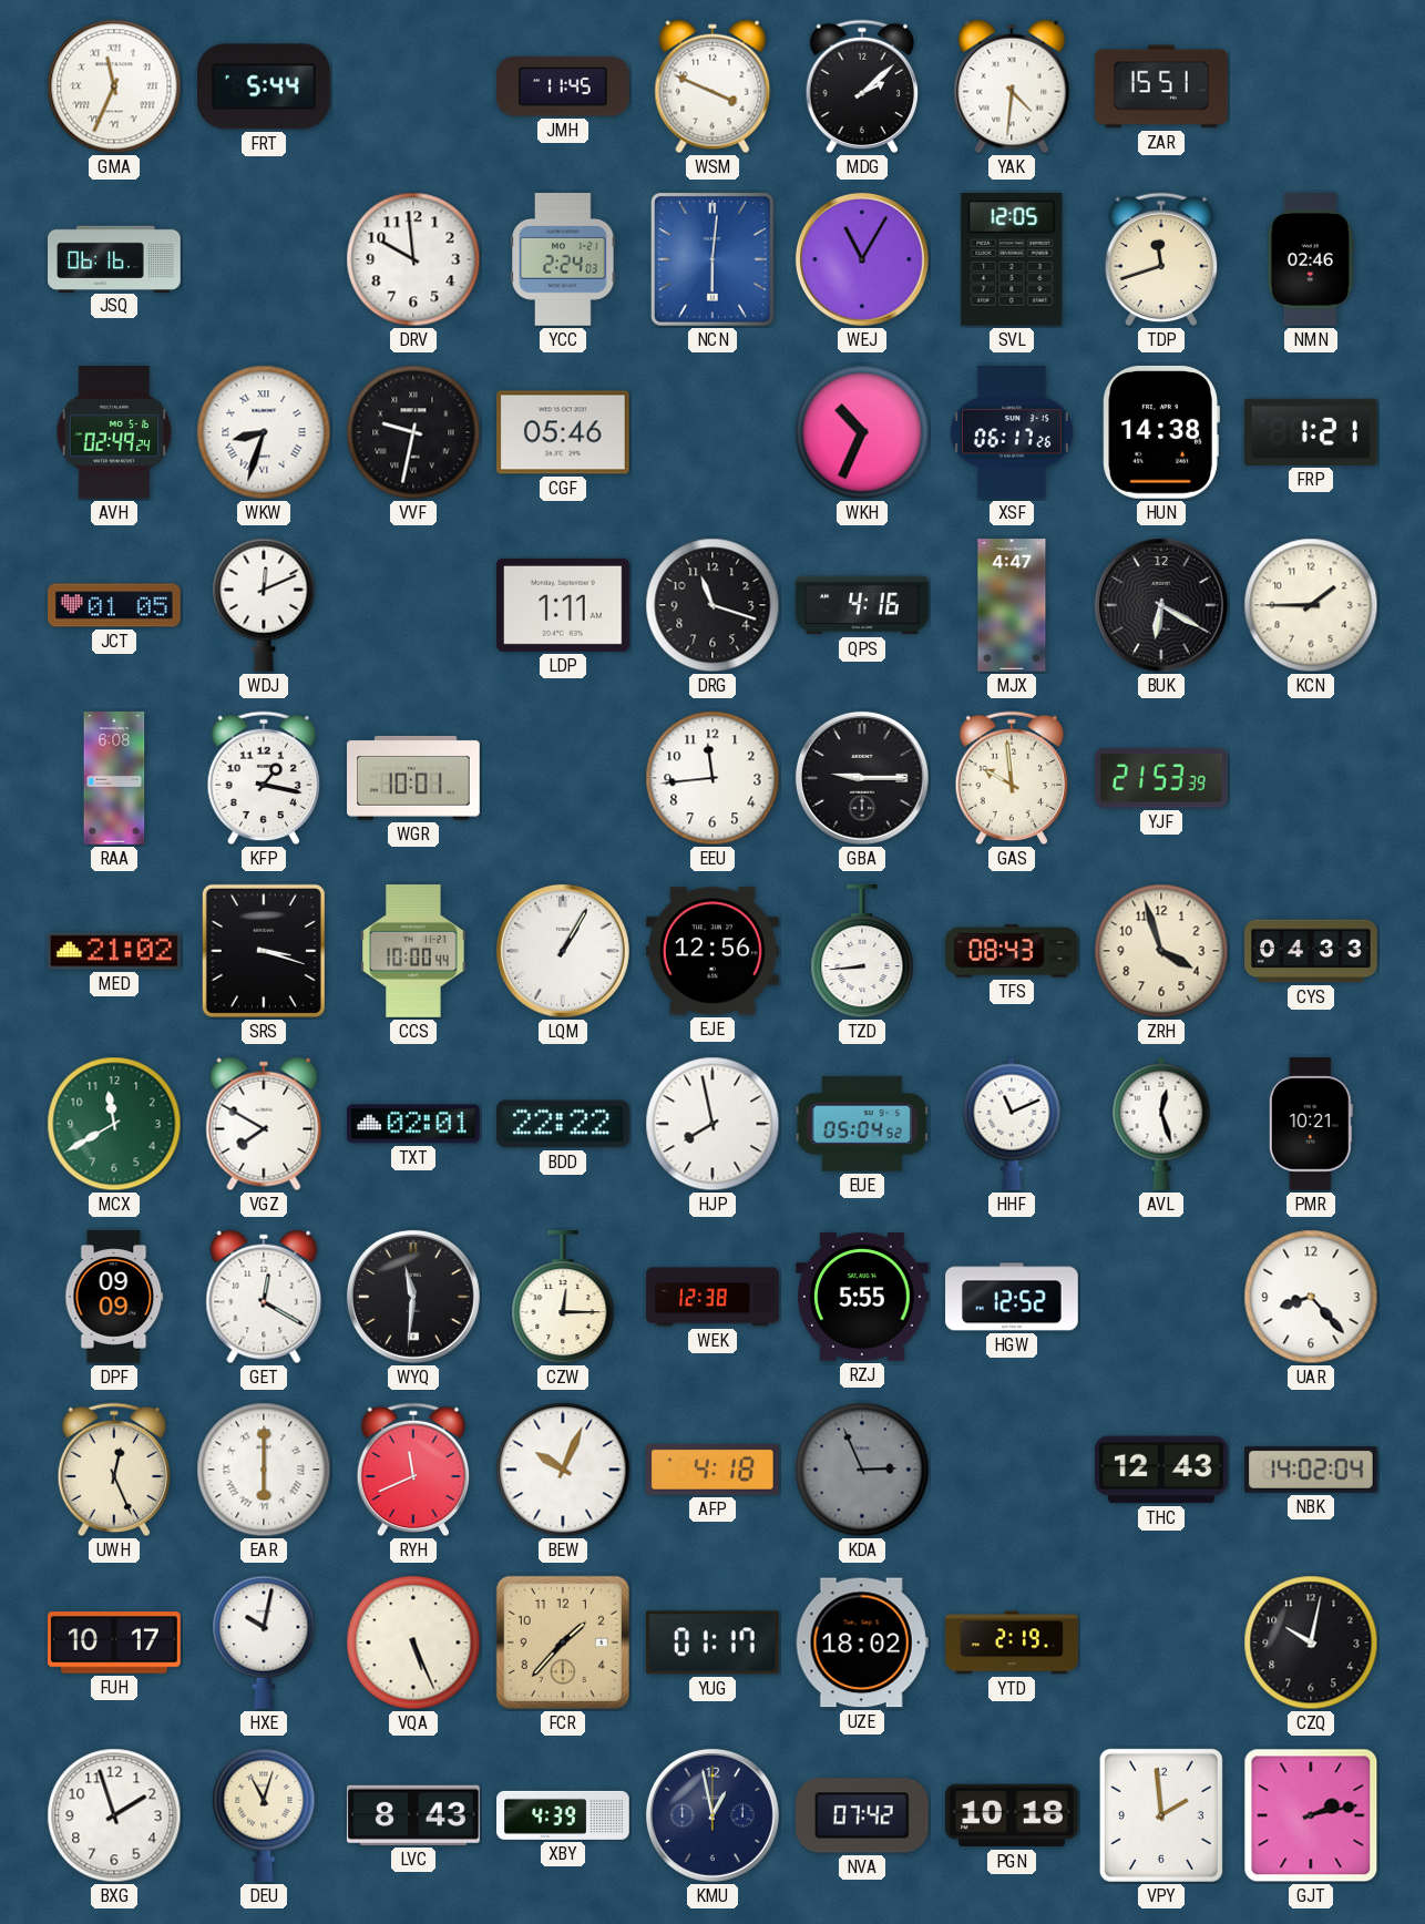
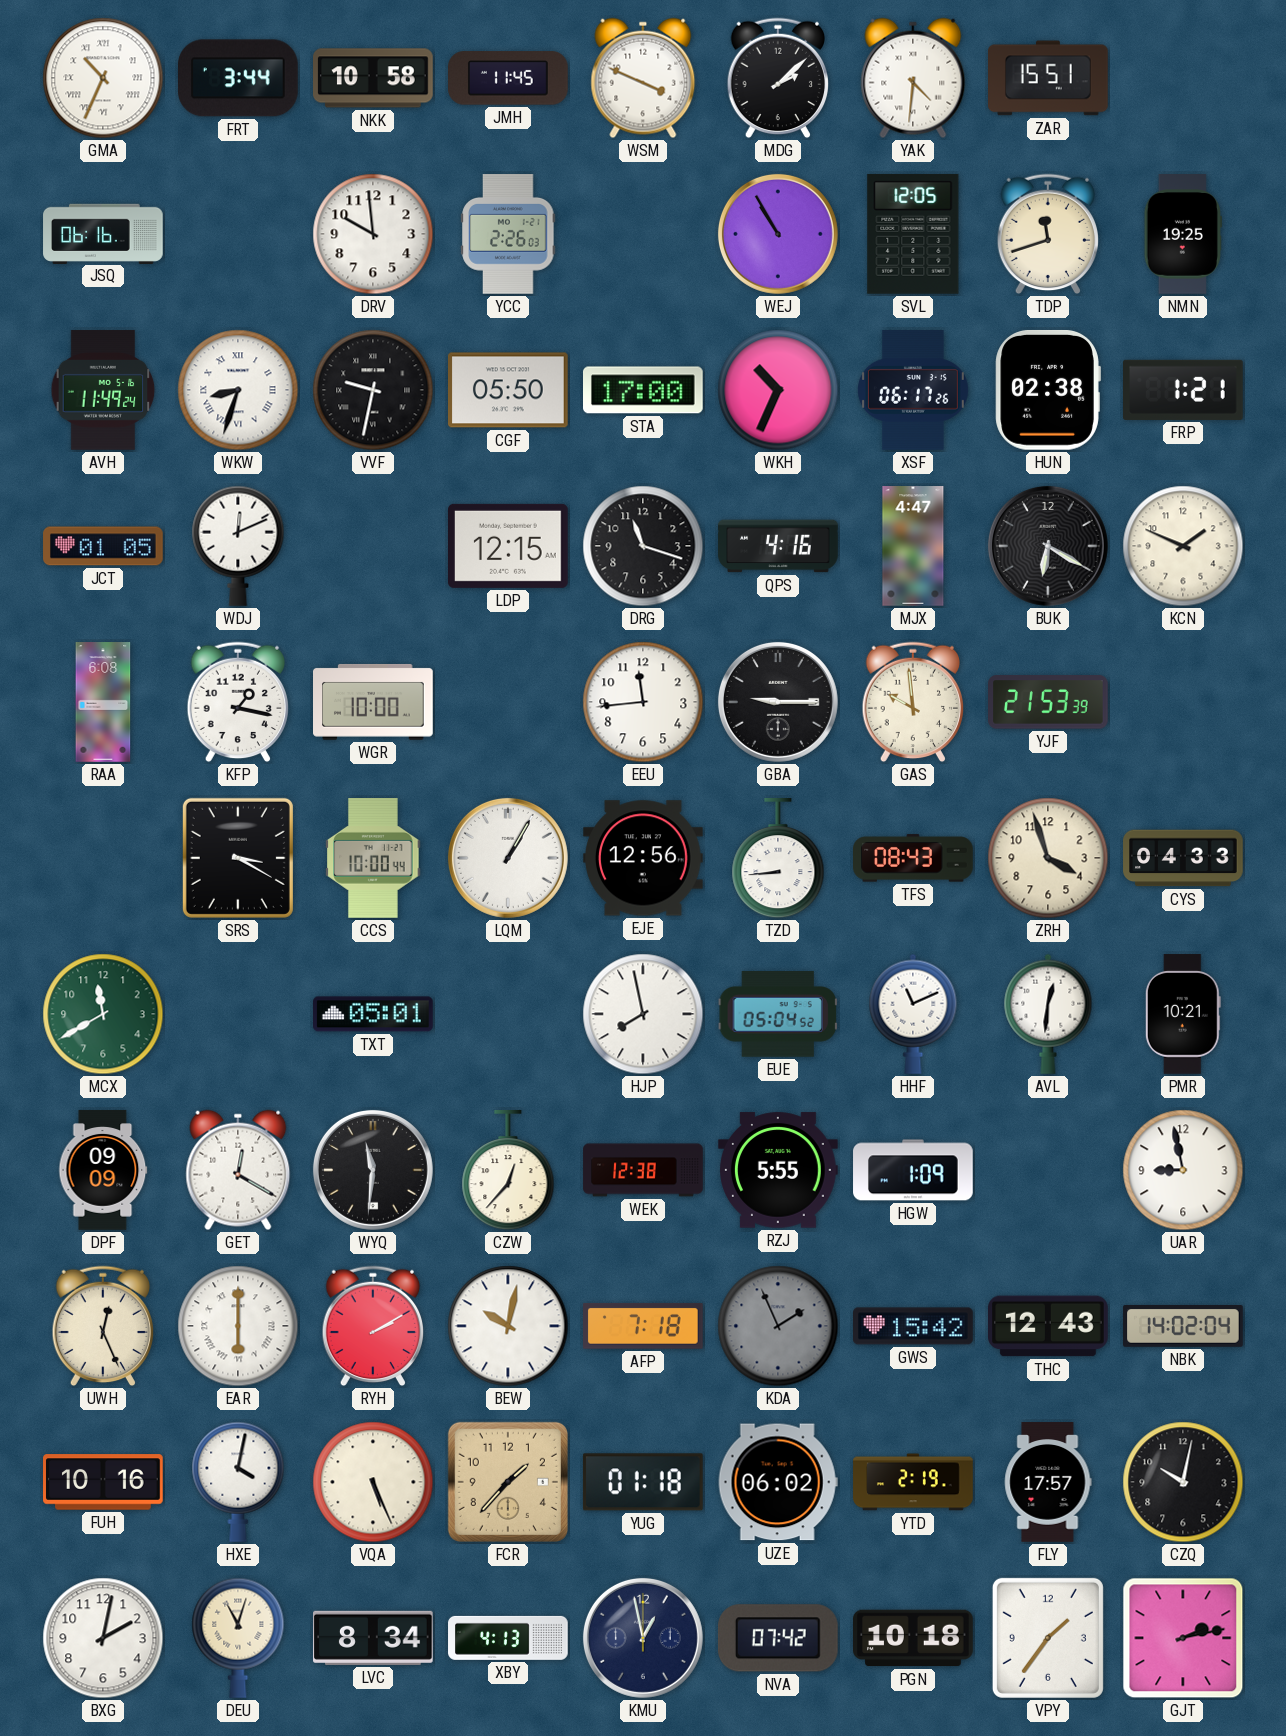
GMA: 11:34 -> 10:34
FRT: 5:44 -> 3:44
NKK: none -> 10:58
YCC: 2:24 -> 2:26
NCN: 6:01 -> none
WEJ: 11:05 -> 10:55
NMN: 02:46 -> 19:25
AVH: 02:49 -> 11:49
CGF: 05:46 -> 05:50
STA: none -> 17:00
HUN: 14:38 -> 02:38
LDP: 1:11 -> 12:15
KCN: 1:45 -> 1:49
WGR: 10:01 -> 10:00
MED: 21:02 -> none
SRS: 3:18 -> 3:20
VGZ: 7:50 -> none
TXT: 02:01 -> 05:01
BDD: 22:22 -> none
AVL: 12:27 -> 12:31
CZW: 12:15 -> 12:37
HGW: 12:52 -> 1:09
UAR: 8:23 -> 8:58
RYH: 11:41 -> 2:10
BEW: 10:04 -> 10:02
AFP: 4:18 -> 7:18
KDA: 2:56 -> 1:56
GWS: none -> 15:42
FUH: 10:17 -> 10:16
HXE: 10:02 -> 4:02
YUG: 01:17 -> 01:18
UZE: 18:02 -> 06:02
FLY: none -> 17:57
BXG: 1:57 -> 2:02
LVC: 8:43 -> 8:34
XBY: 4:39 -> 4:13
VPY: 1:59 -> 1:36
